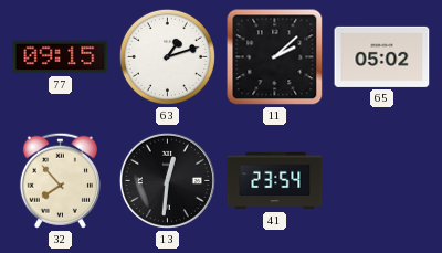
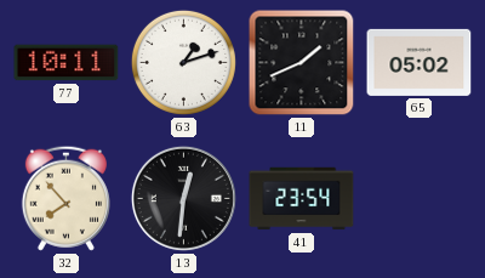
77: 09:15 -> 10:11
11: 2:08 -> 1:41
